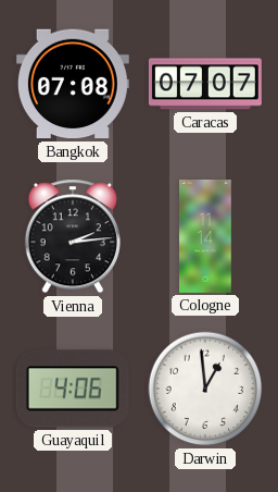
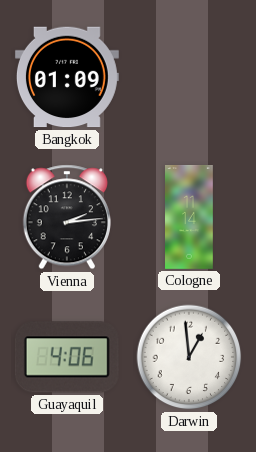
Bangkok: 07:08 -> 01:09
Caracas: 07:07 -> none
